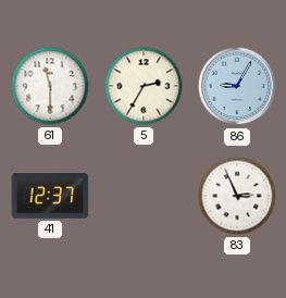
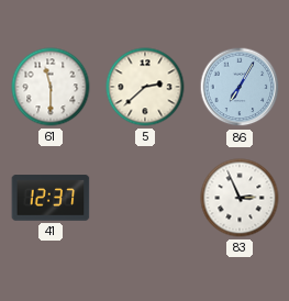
5: 2:35 -> 2:38
86: 9:05 -> 7:05
